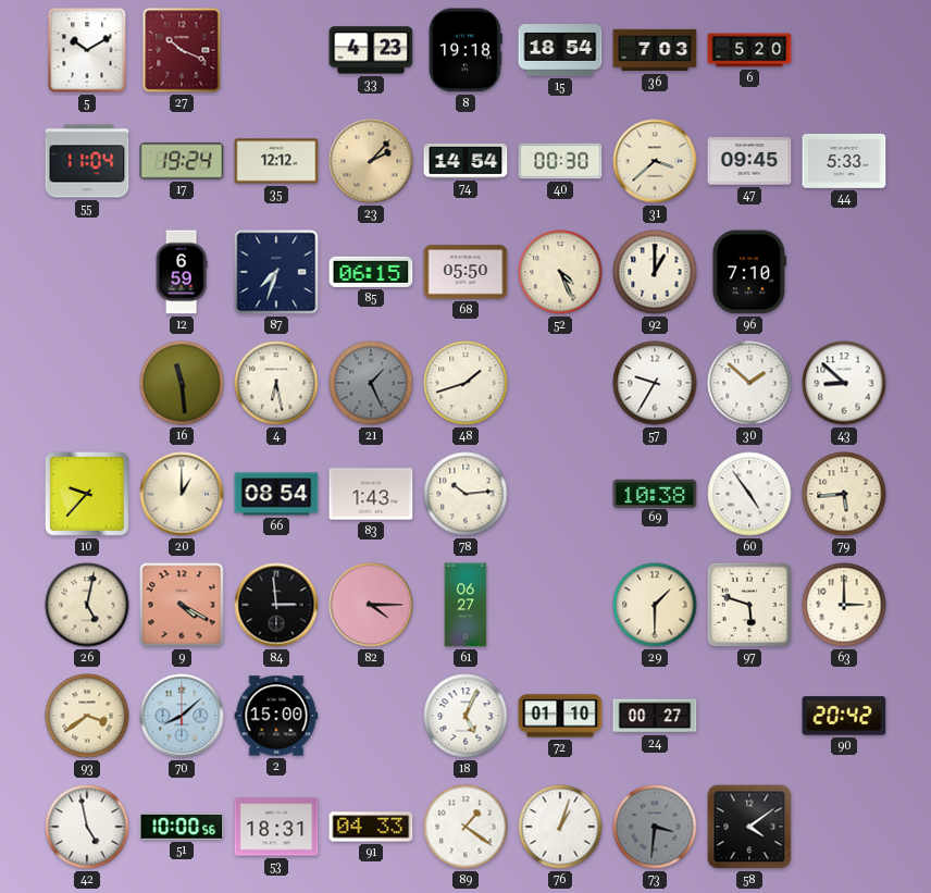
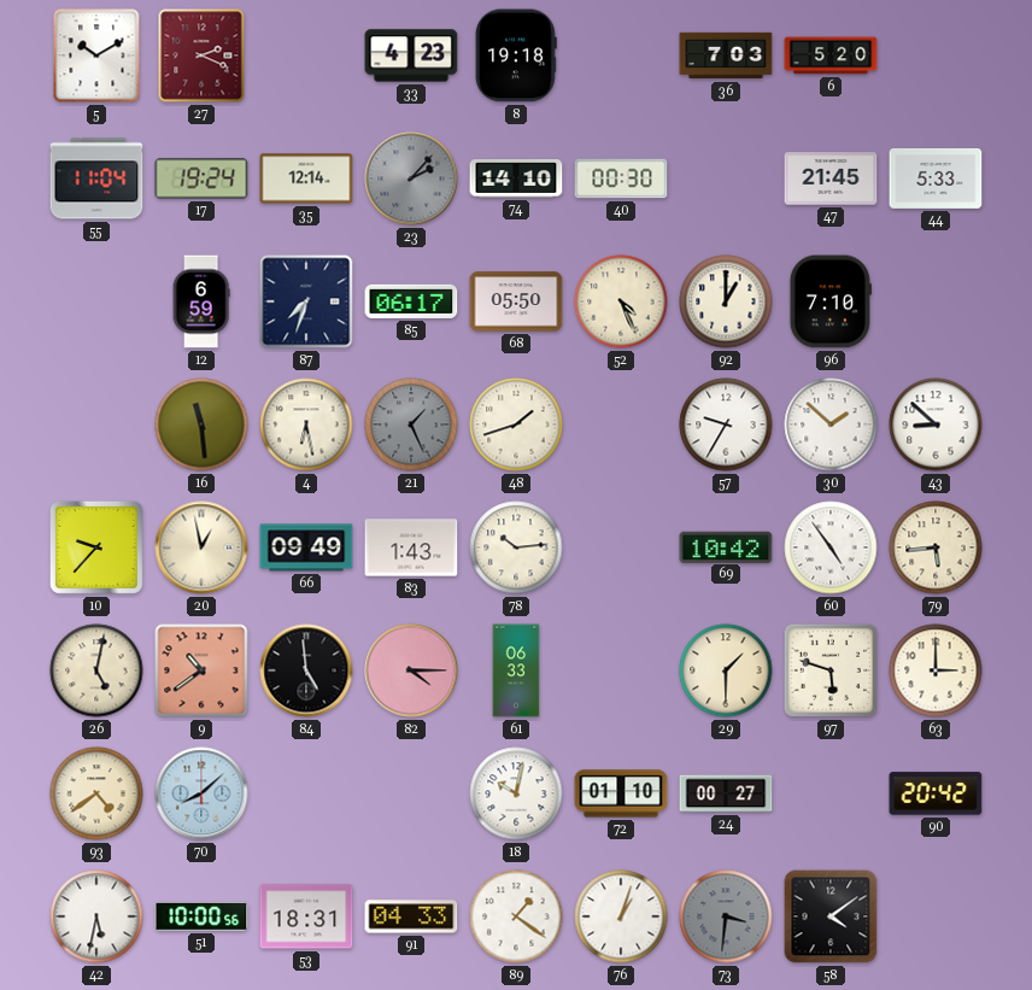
27: 10:19 -> 2:19
15: 18:54 -> none
35: 12:12 -> 12:14
23 dial: champagne -> grey
74: 14:54 -> 14:10
31: 3:38 -> none
47: 09:45 -> 21:45
85: 06:15 -> 06:17
20: 1:00 -> 12:58
66: 08:54 -> 09:49
69: 10:38 -> 10:42
9: 4:20 -> 10:39
84: 2:59 -> 4:59
61: 06:27 -> 06:33
93: 3:39 -> 4:39
2: 15:00 -> none
18: 5:04 -> 10:02
42: 4:58 -> 5:32
